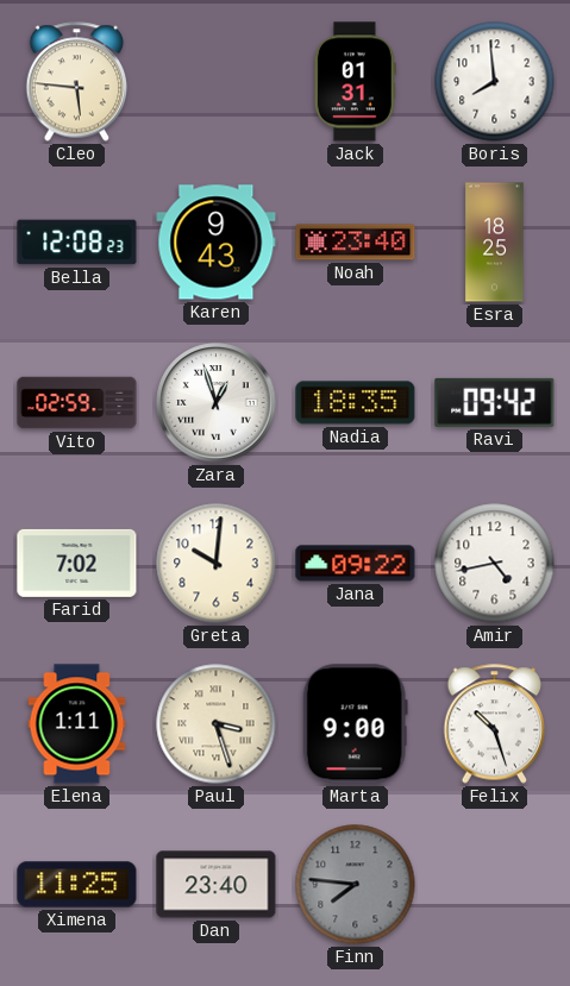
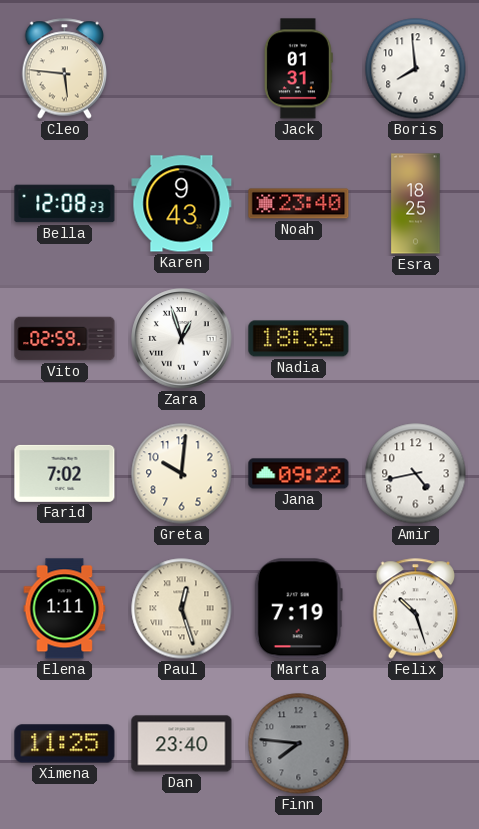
Ravi: 09:42 -> none
Paul: 3:27 -> 12:27
Marta: 9:00 -> 7:19
